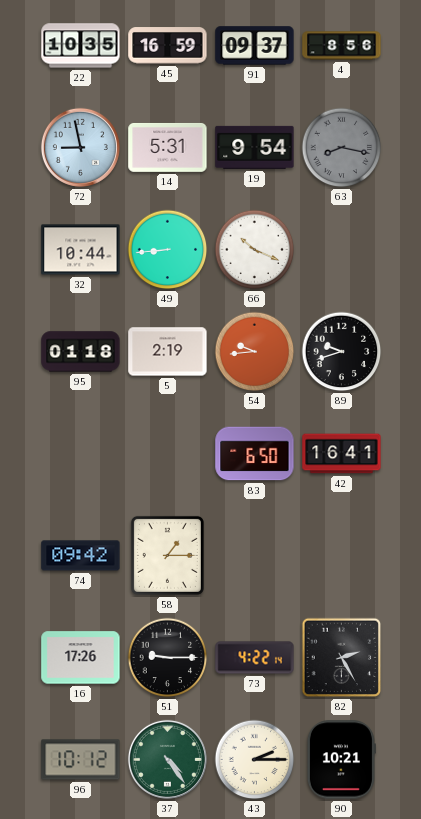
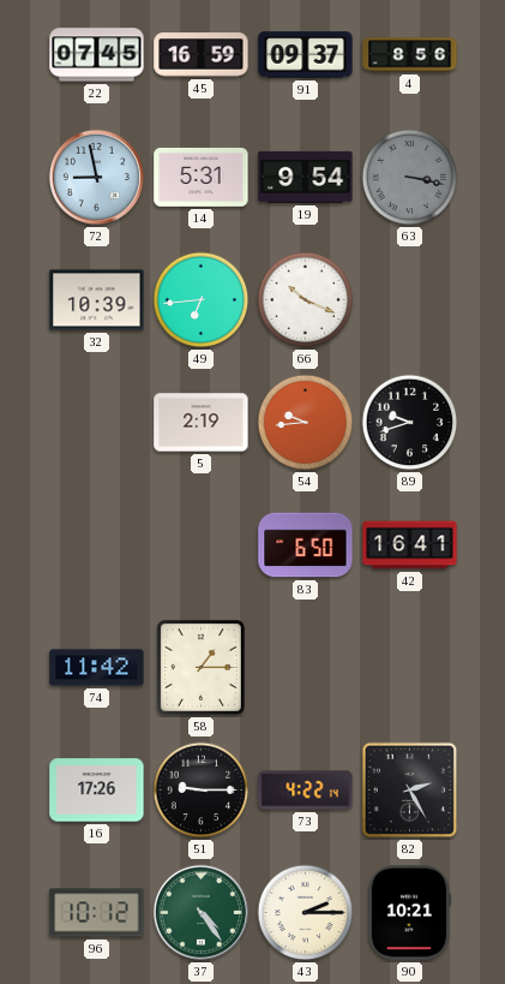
22: 10:35 -> 07:45
63: 8:17 -> 3:17
32: 10:44 -> 10:39
49: 8:44 -> 6:44
95: 01:18 -> none
74: 09:42 -> 11:42
